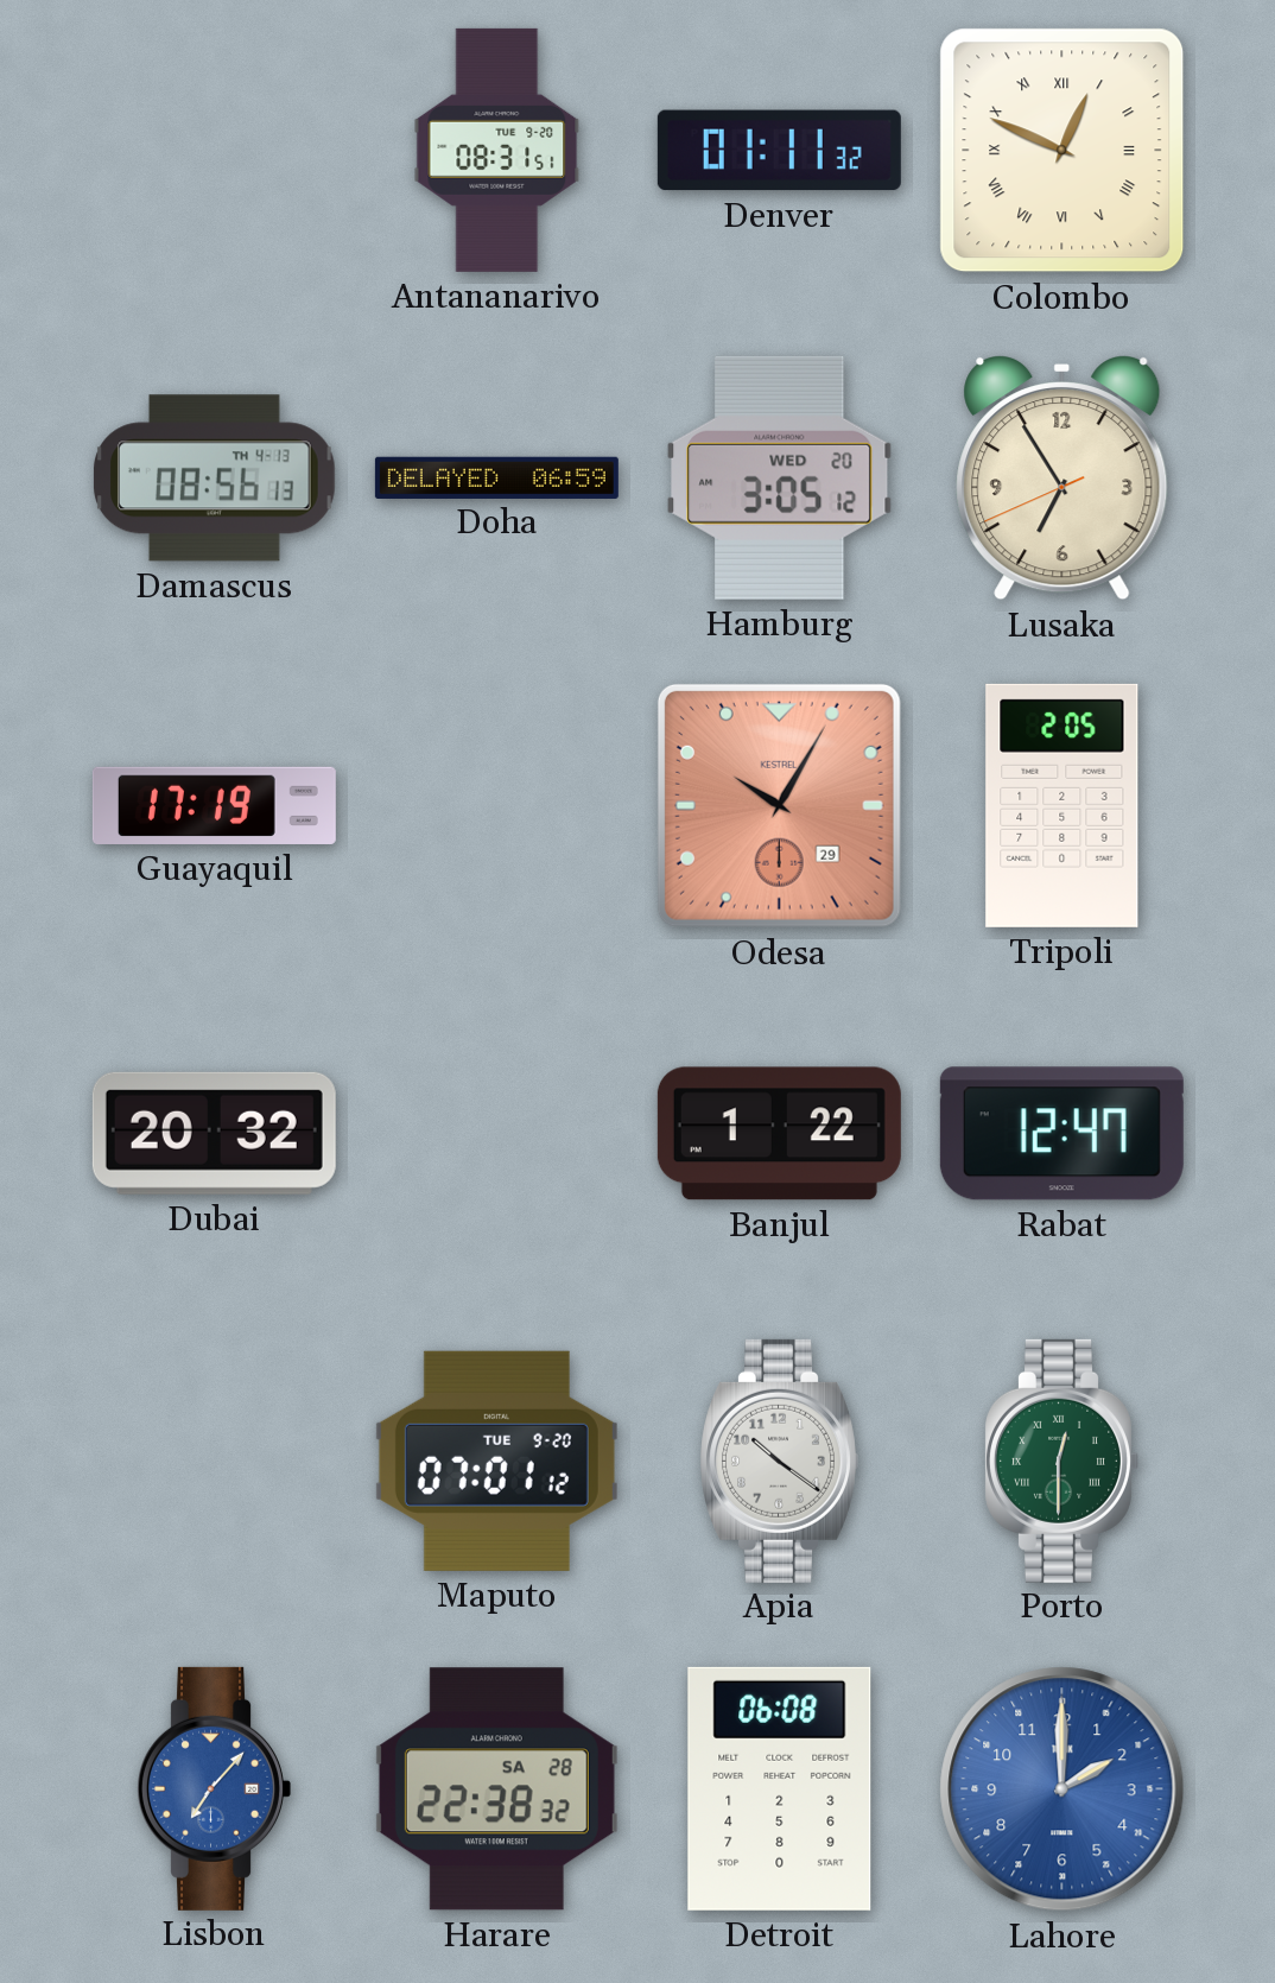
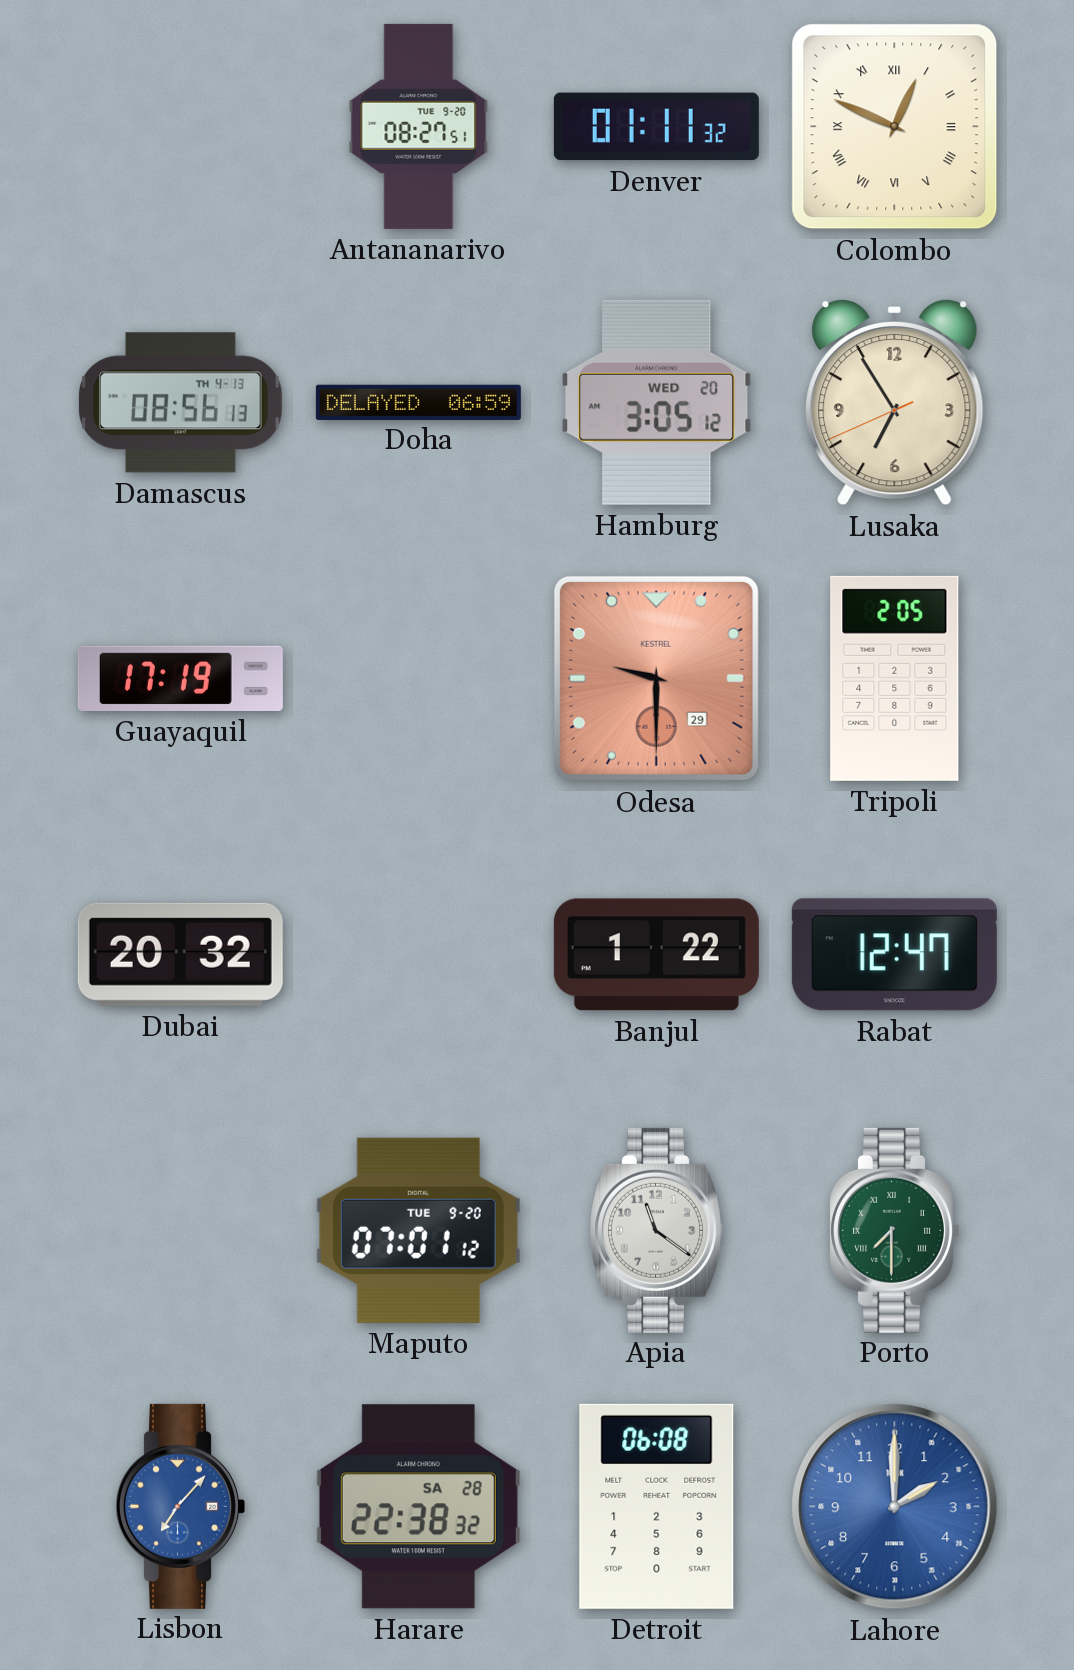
Antananarivo: 08:31 -> 08:27
Odesa: 10:05 -> 9:30
Apia: 10:21 -> 11:21
Porto: 12:30 -> 7:30
